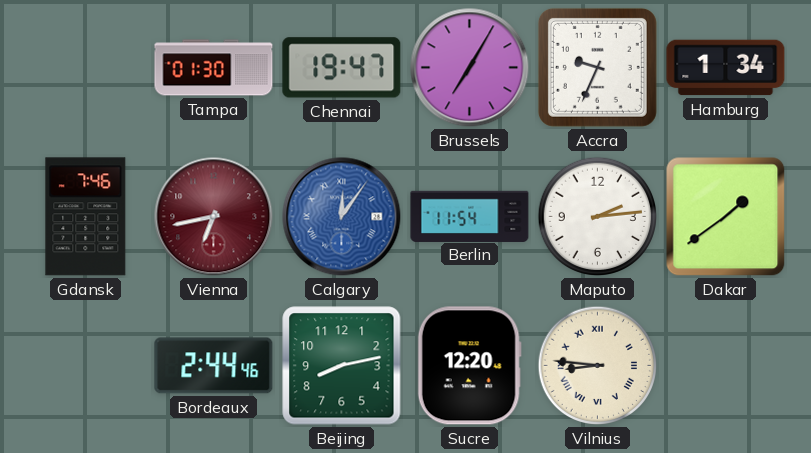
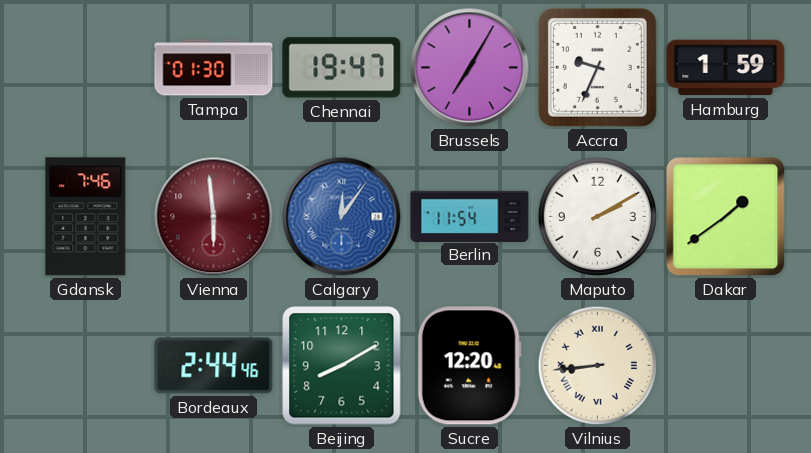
Hamburg: 1:34 -> 1:59
Vienna: 6:43 -> 5:59
Maputo: 2:14 -> 2:10
Beijing: 8:13 -> 8:10
Vilnius: 8:46 -> 8:44
